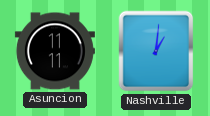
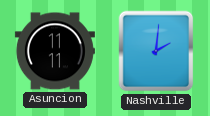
Nashville: 1:01 -> 2:01
